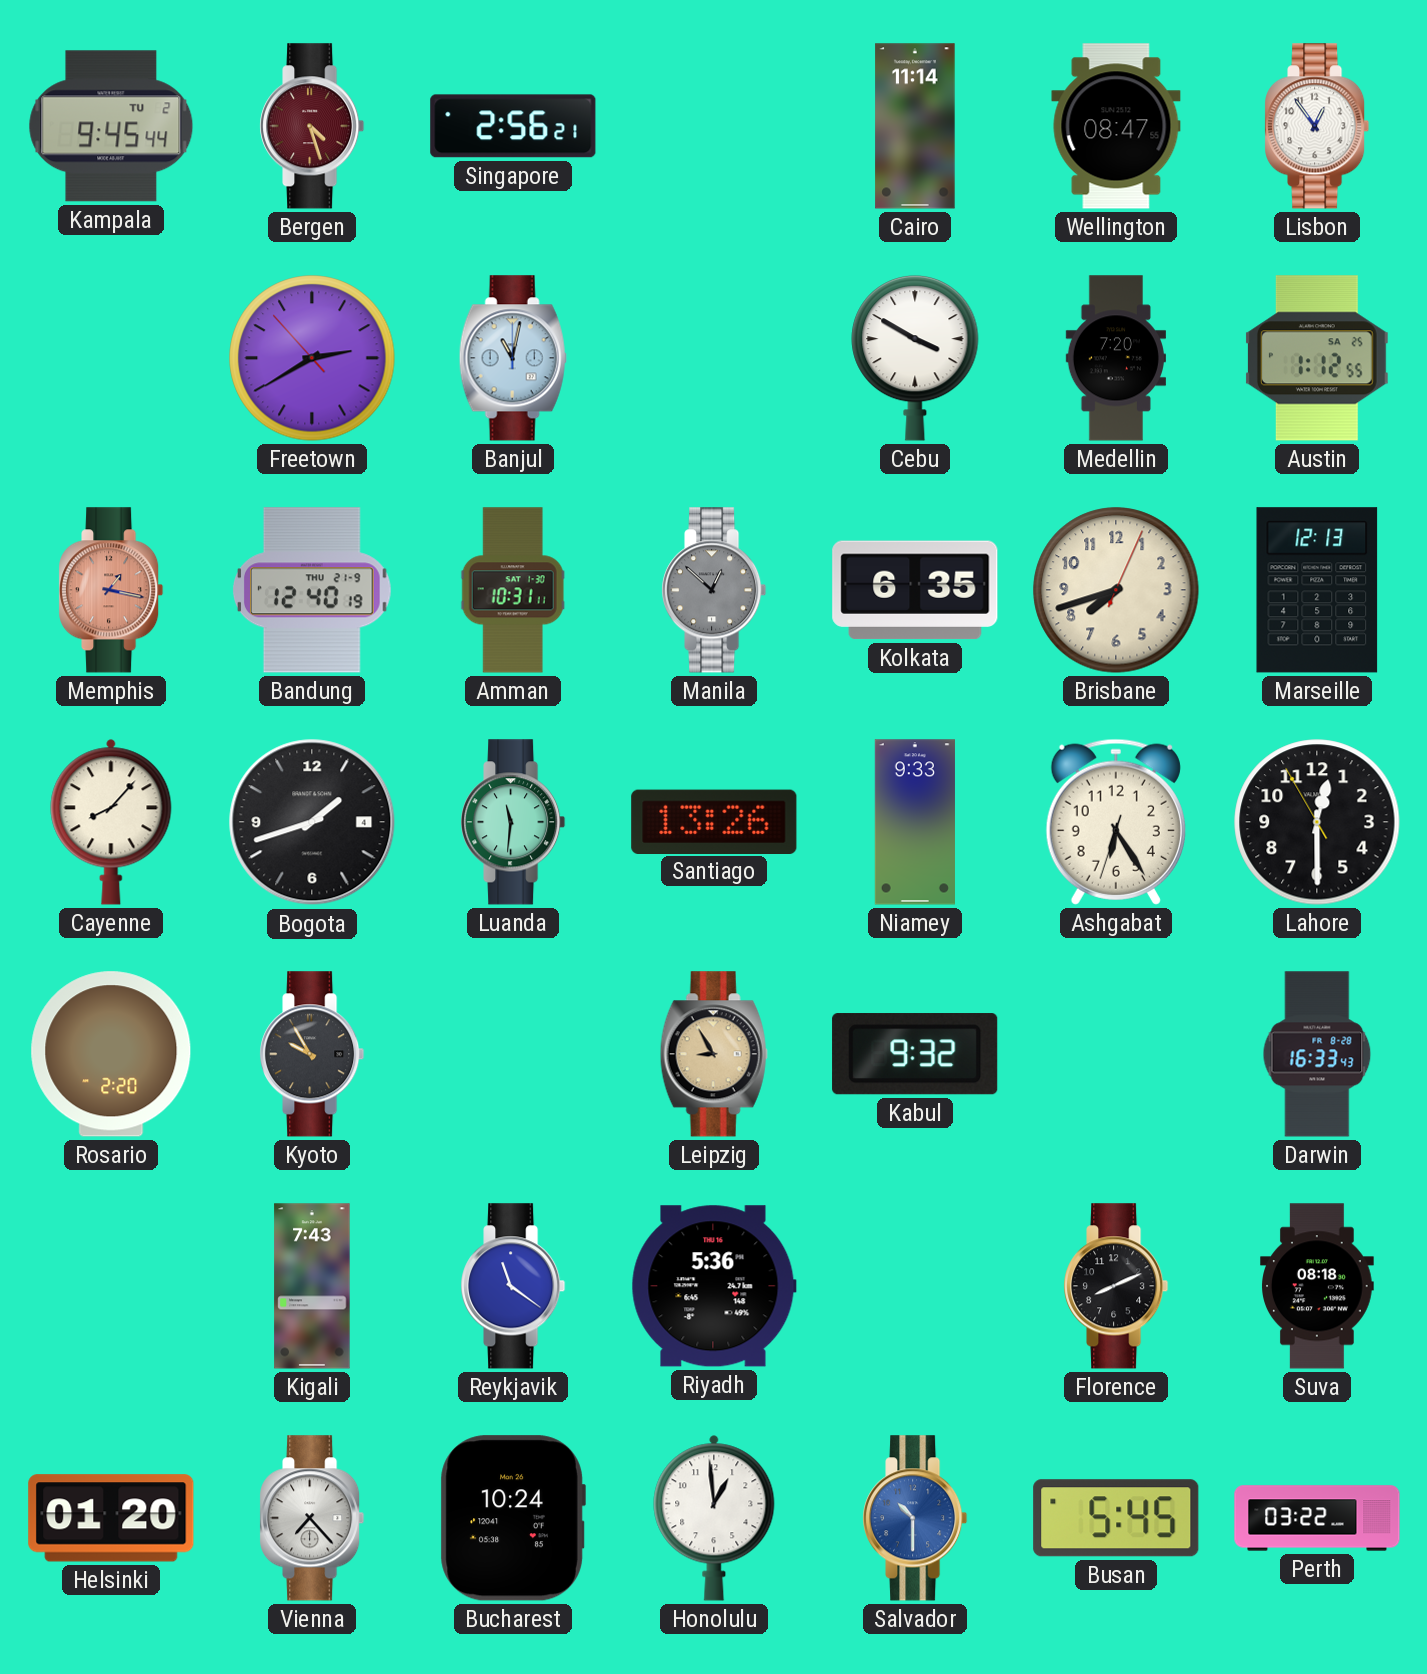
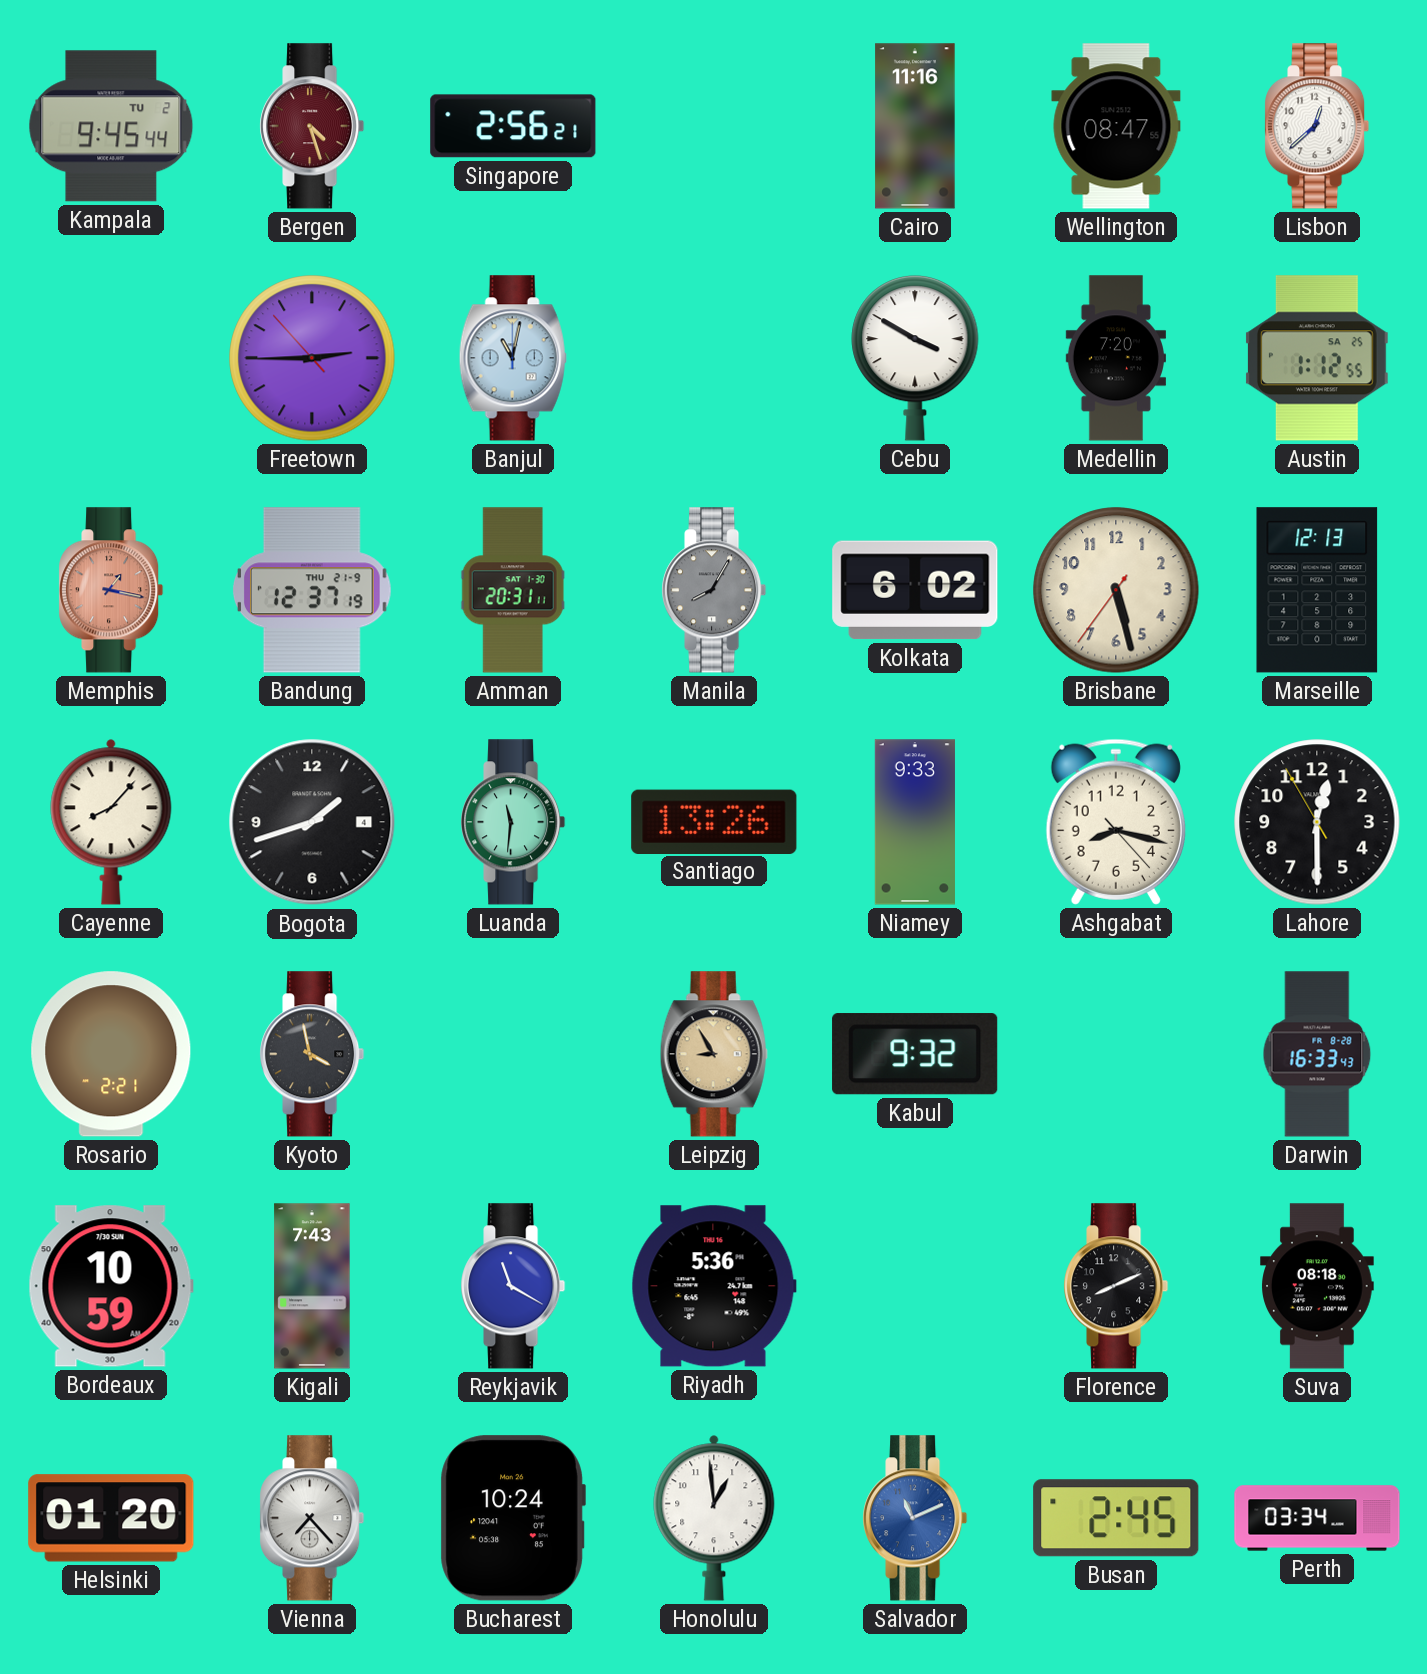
Cairo: 11:14 -> 11:16
Lisbon: 12:54 -> 12:38
Freetown: 2:39 -> 2:44
Bandung: 12:40 -> 12:37
Amman: 10:31 -> 20:31
Manila: 12:52 -> 8:05
Kolkata: 6:35 -> 6:02
Brisbane: 7:42 -> 5:27
Ashgabat: 6:24 -> 8:17
Rosario: 2:20 -> 2:21
Kyoto: 9:55 -> 3:58
Bordeaux: none -> 10:59
Reykjavik: 11:21 -> 11:20
Salvador: 10:30 -> 11:11
Busan: 5:45 -> 2:45
Perth: 03:22 -> 03:34
